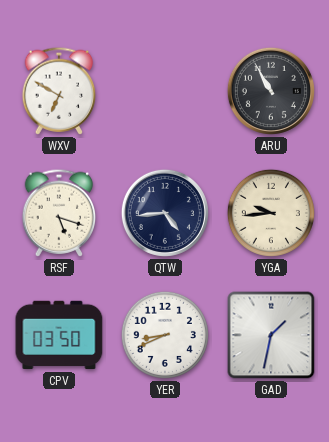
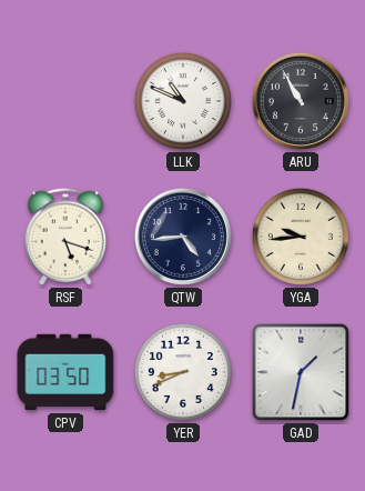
WXV: 6:50 -> none
LLK: none -> 10:49
